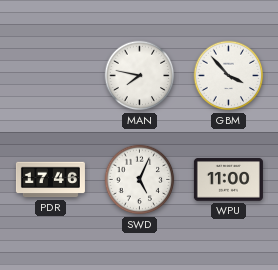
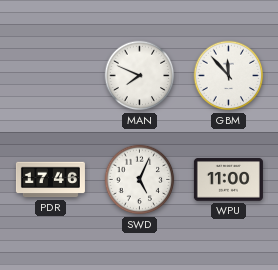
MAN: 7:47 -> 7:49
GBM: 3:53 -> 11:53
